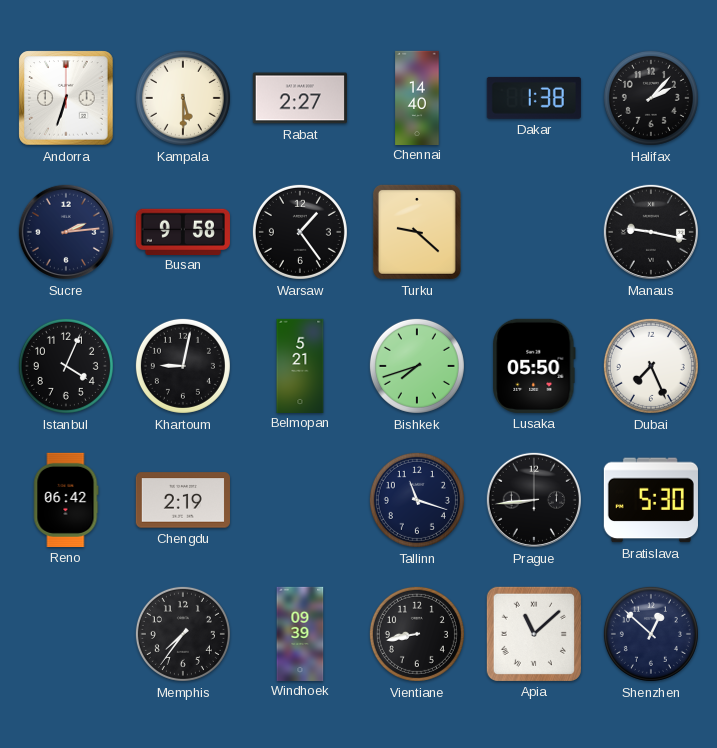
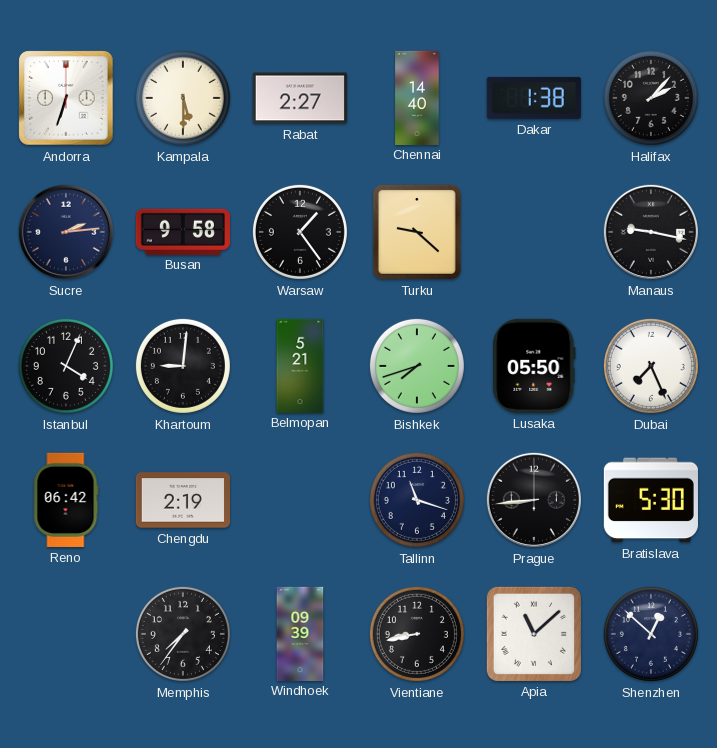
Khartoum: 9:02 -> 9:01
